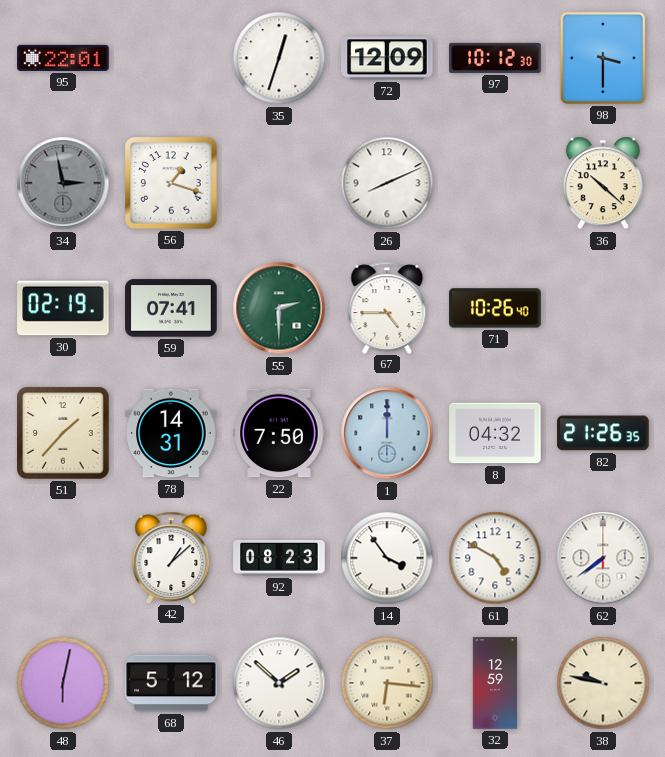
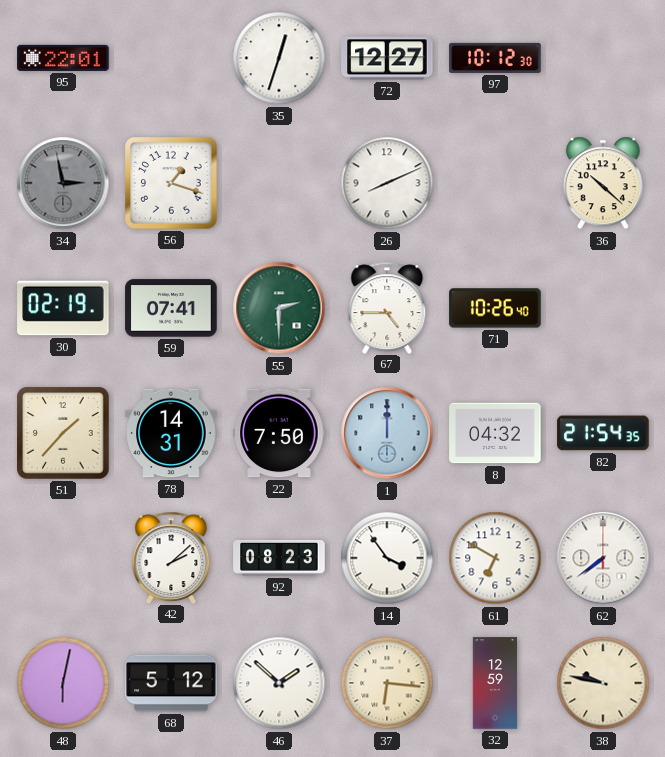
72: 12:09 -> 12:27
98: 3:30 -> none
82: 21:26 -> 21:54
42: 1:08 -> 2:08
61: 4:50 -> 6:50
